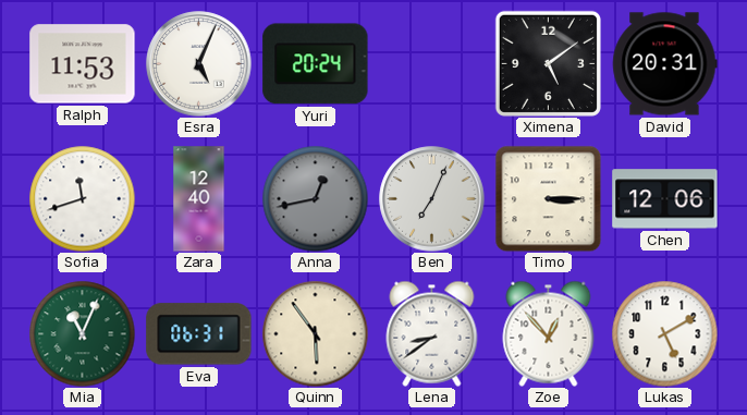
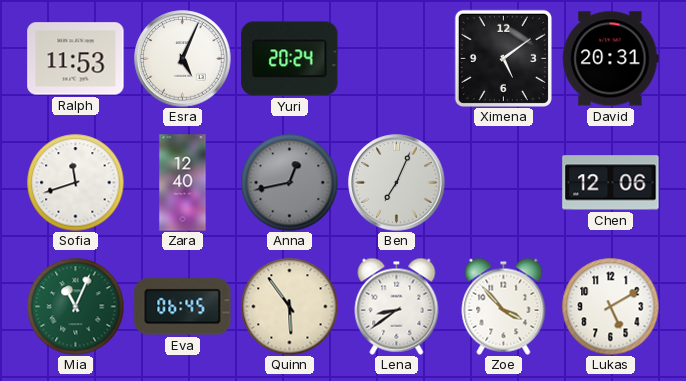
Timo: 3:15 -> none
Eva: 06:31 -> 06:45
Zoe: 12:53 -> 3:53
